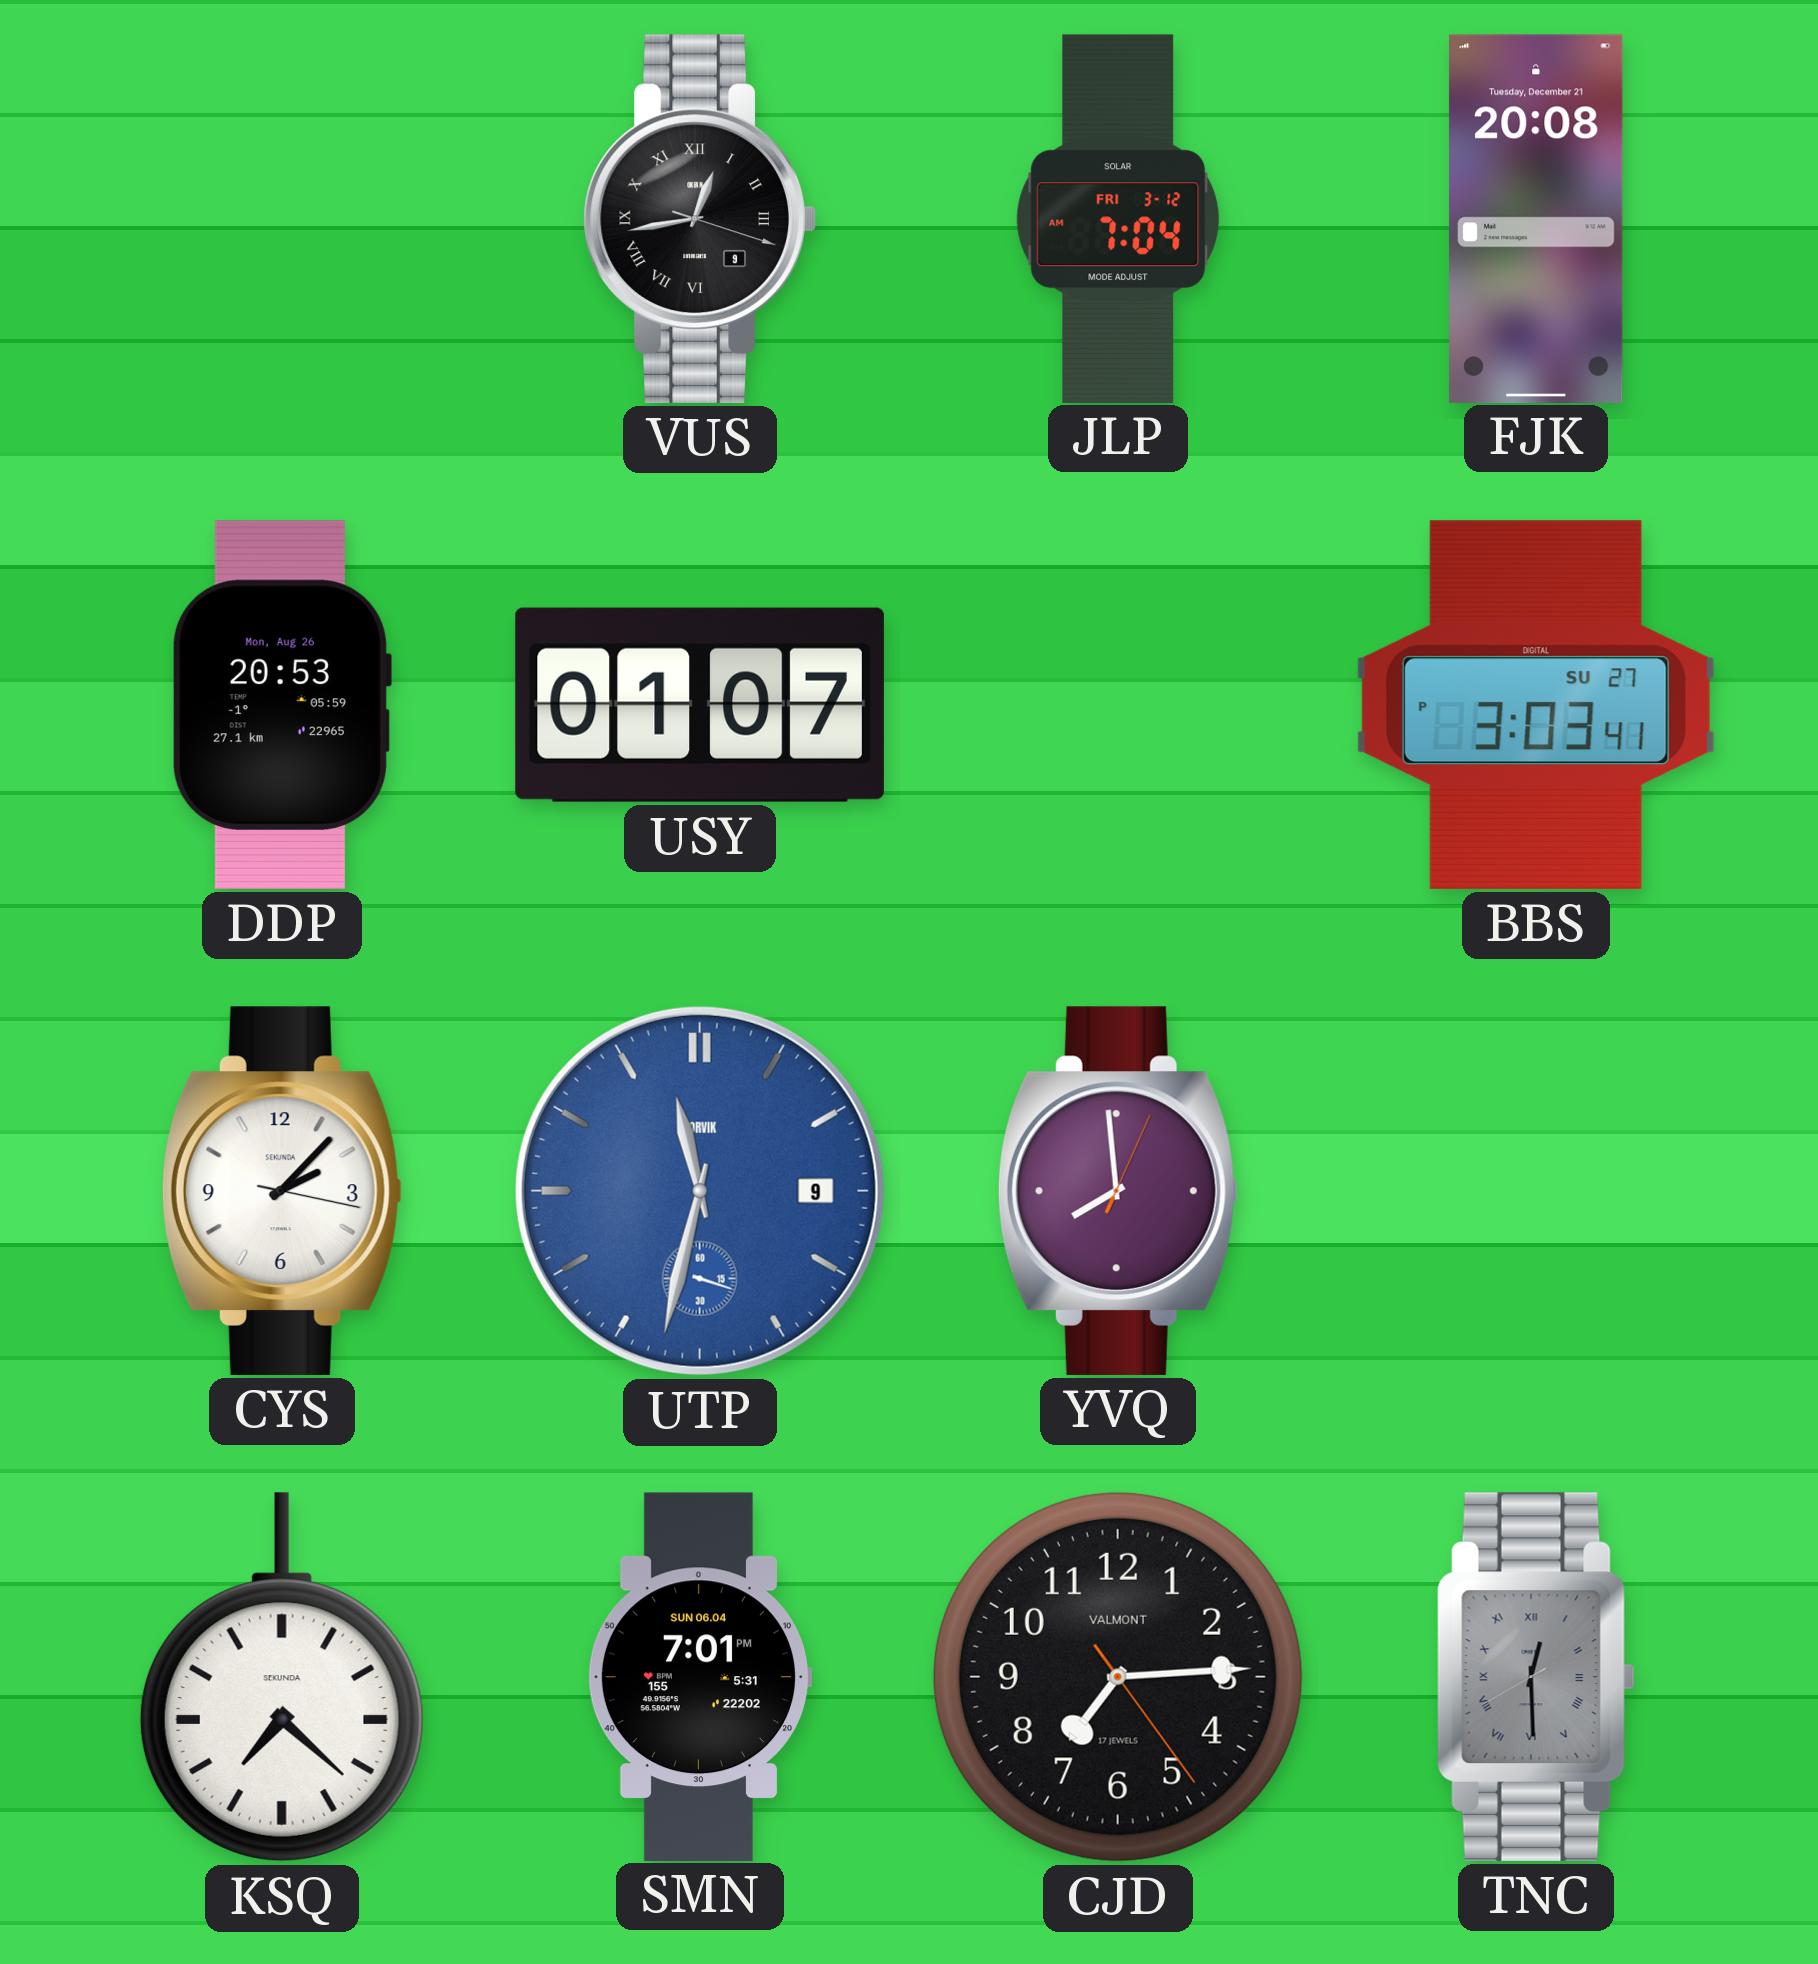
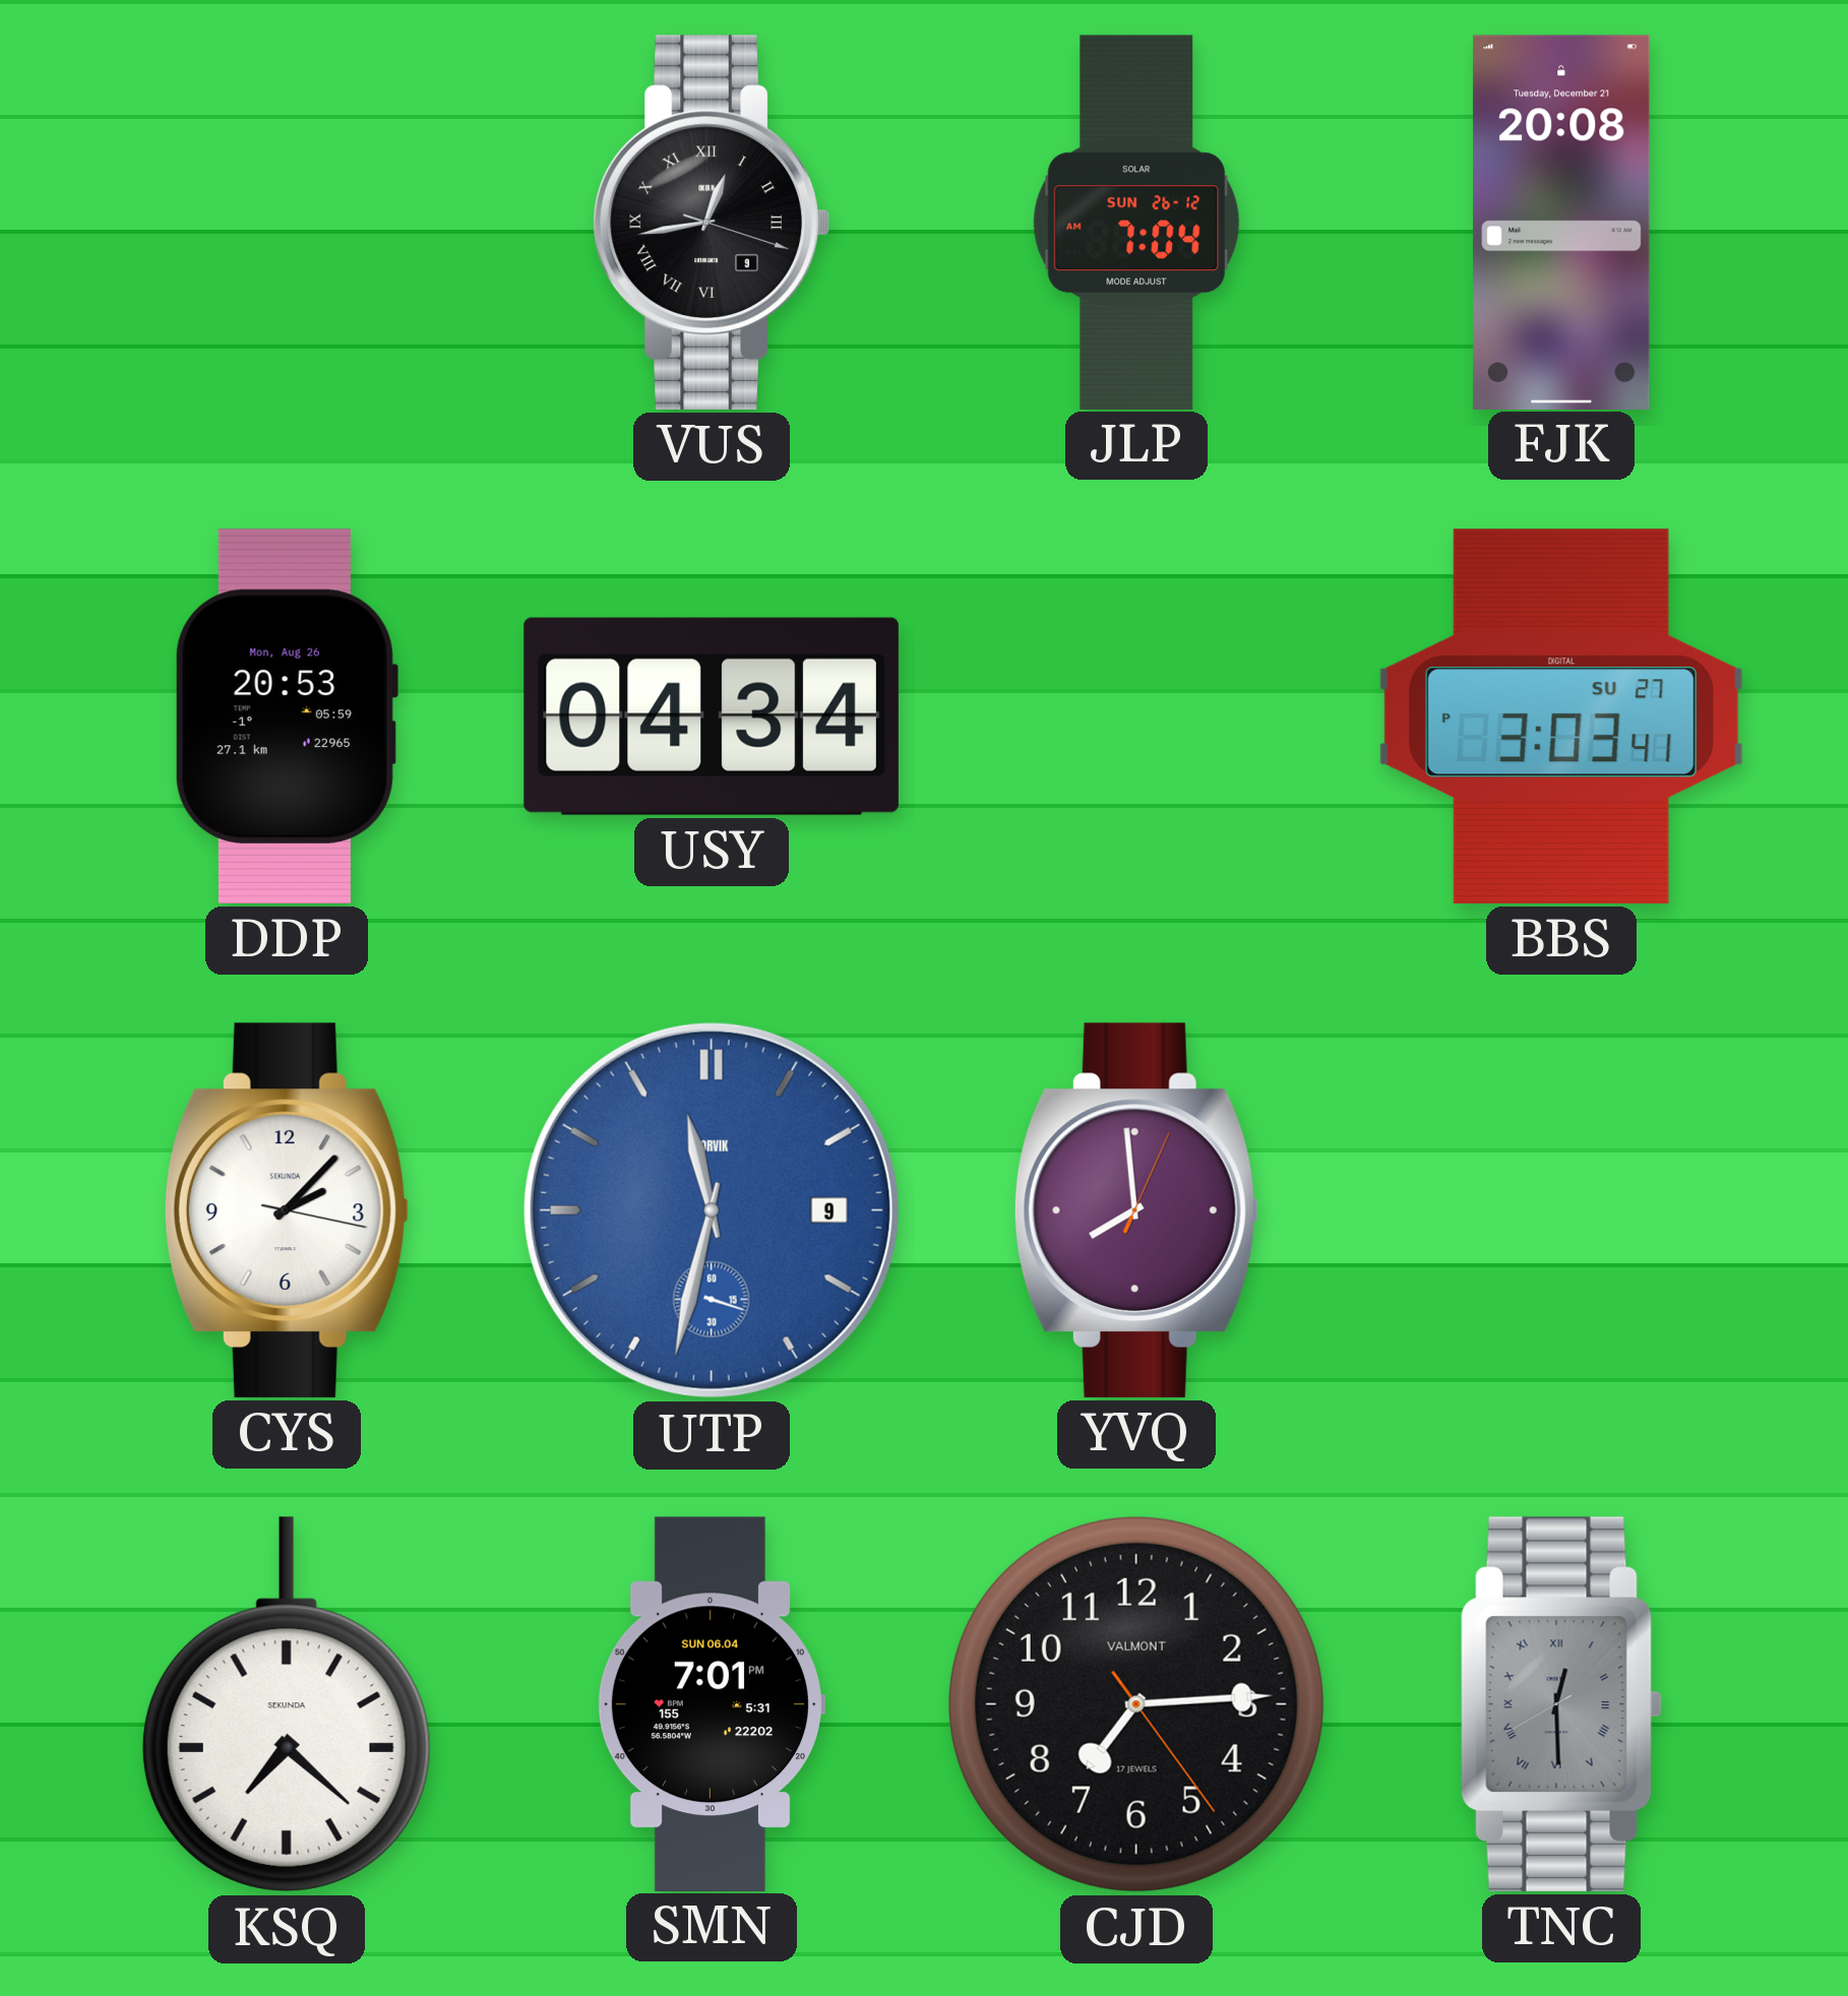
JLP date: FRI 3-12 -> SUN 26-12
USY: 01:07 -> 04:34
